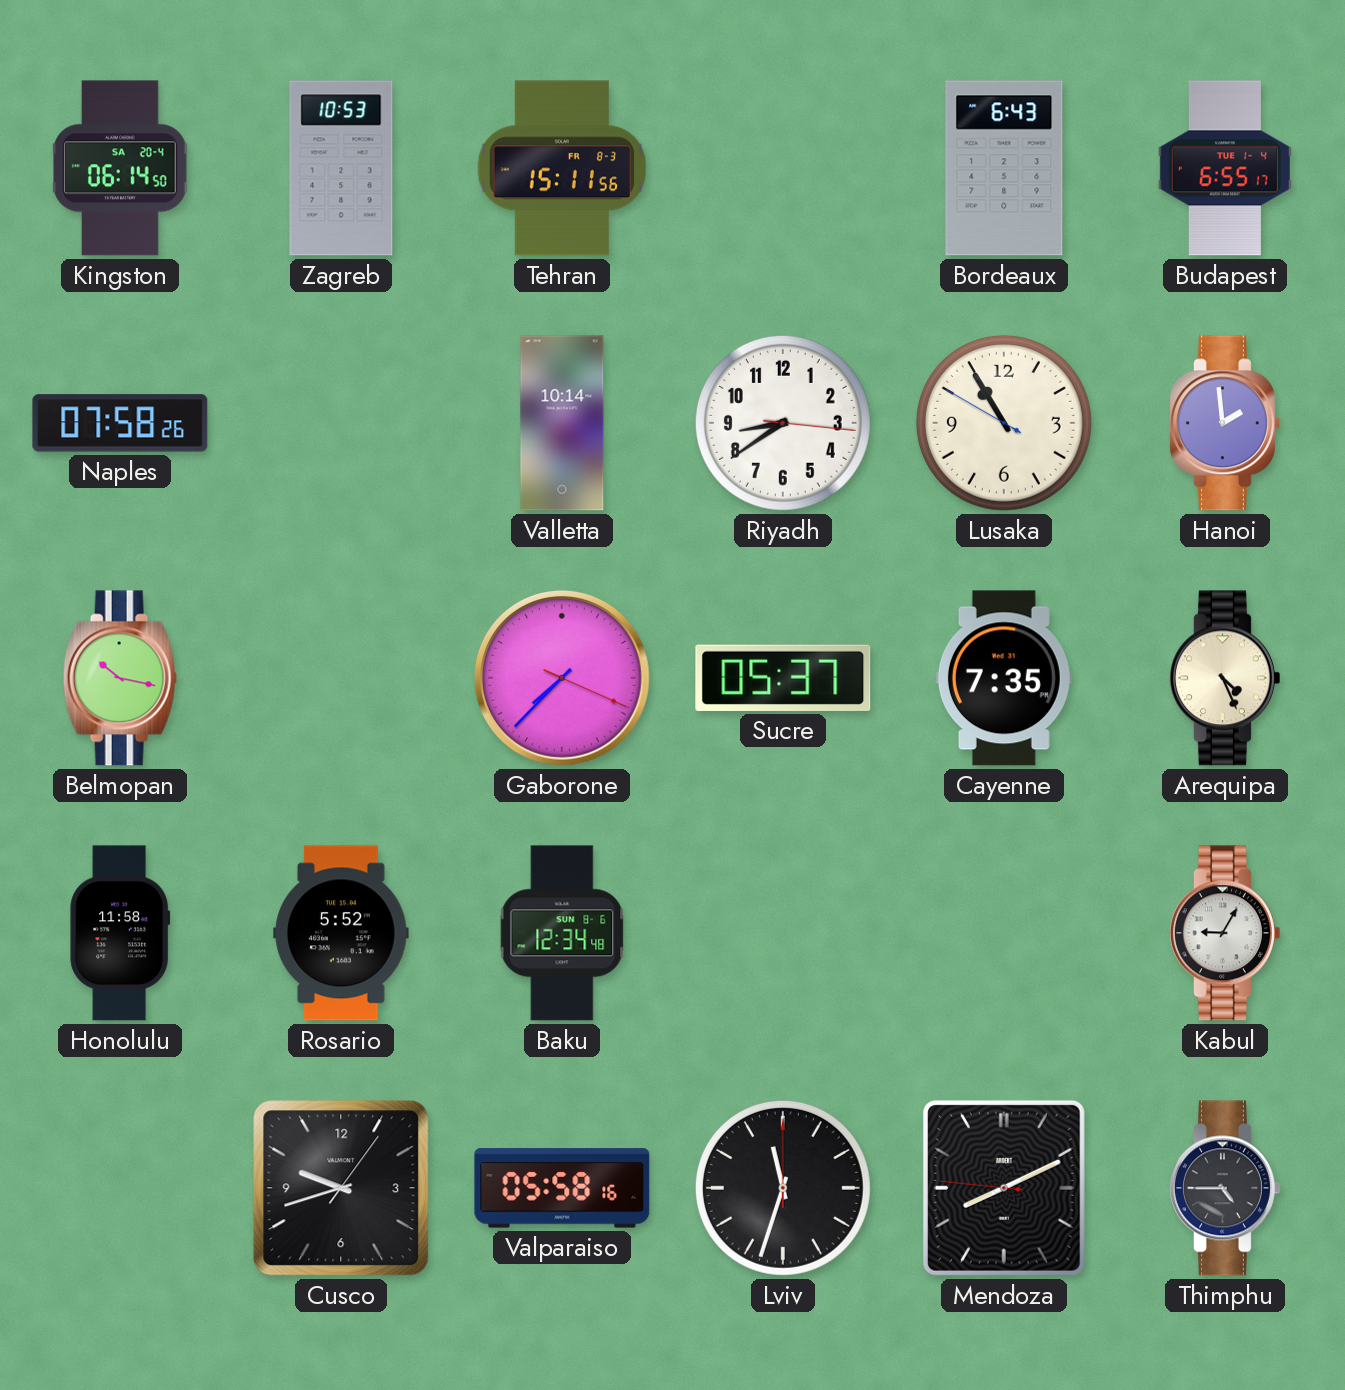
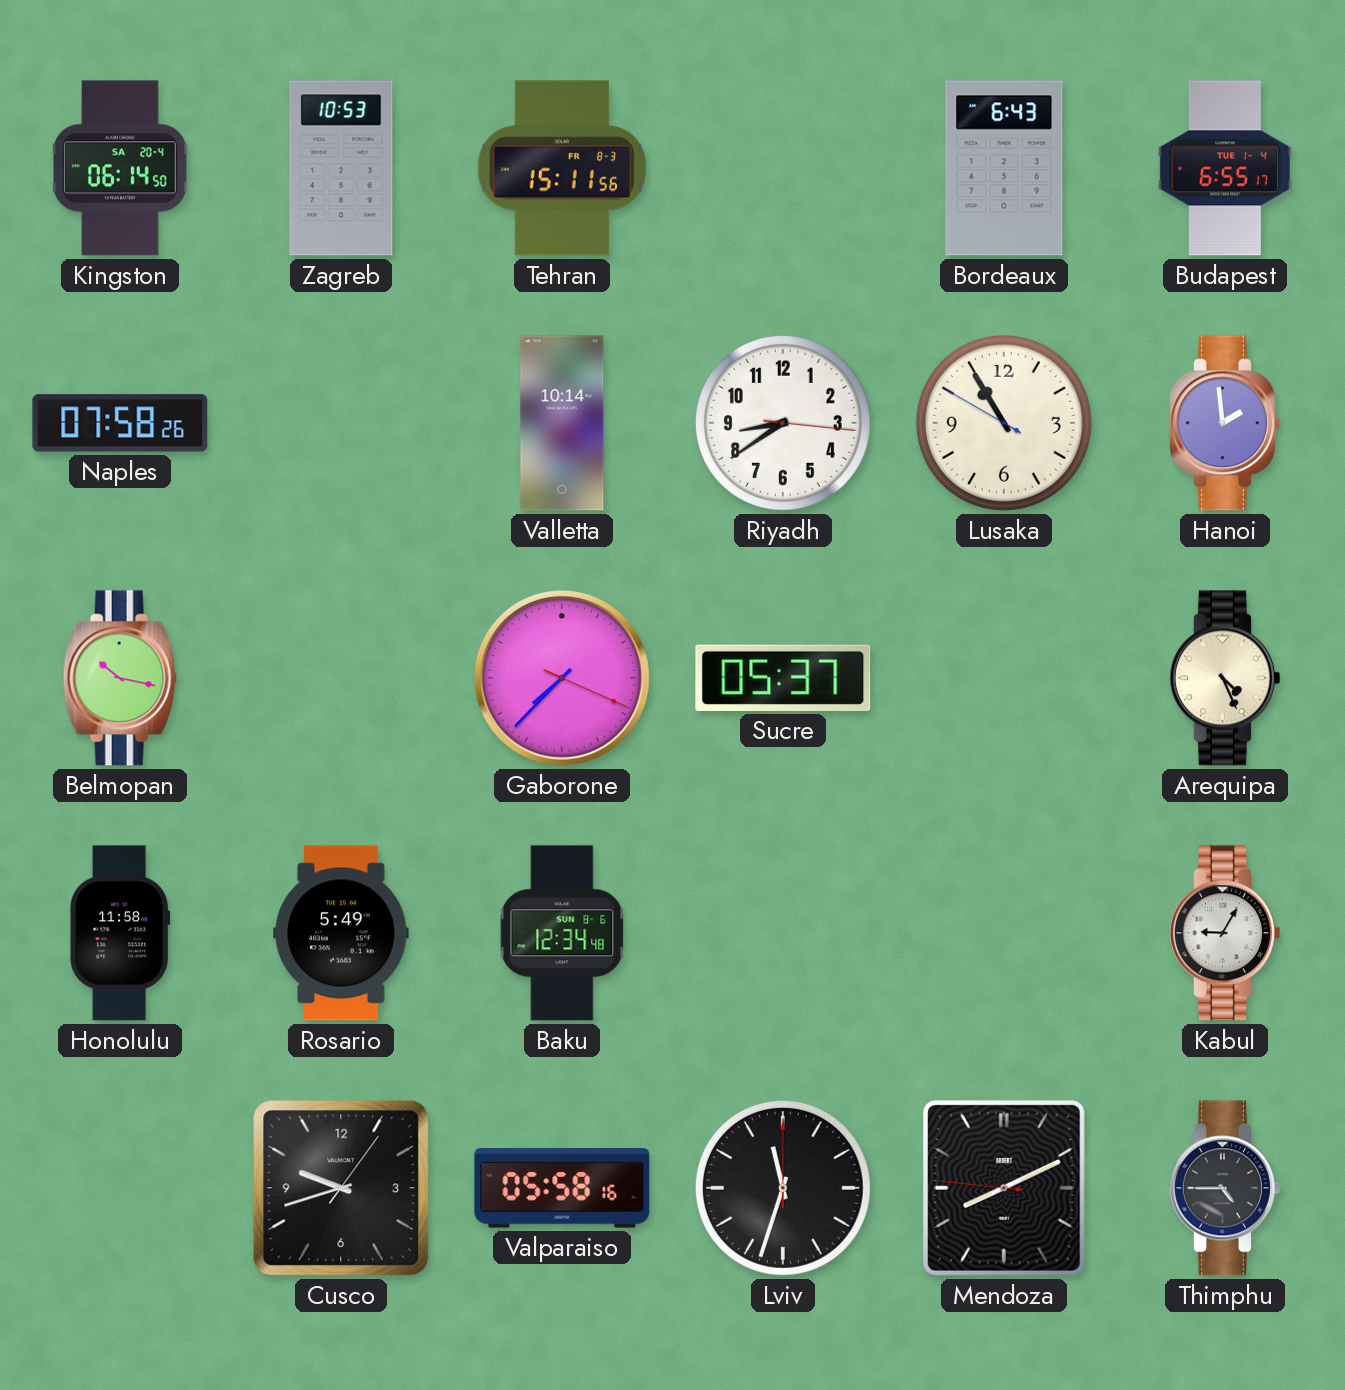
Cayenne: 7:35 -> none
Rosario: 5:52 -> 5:49
